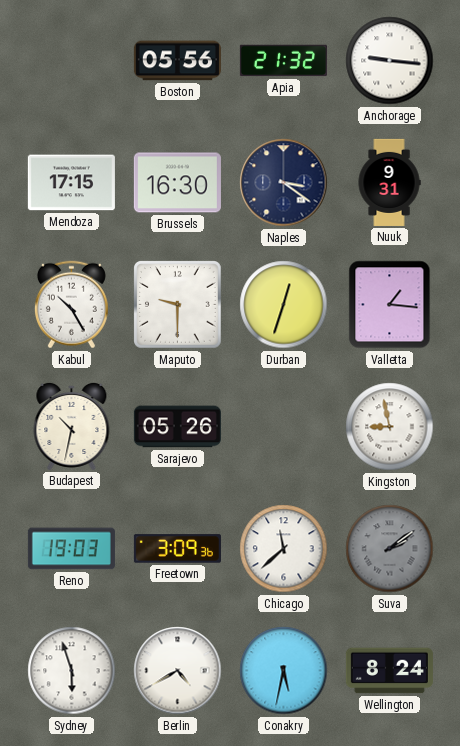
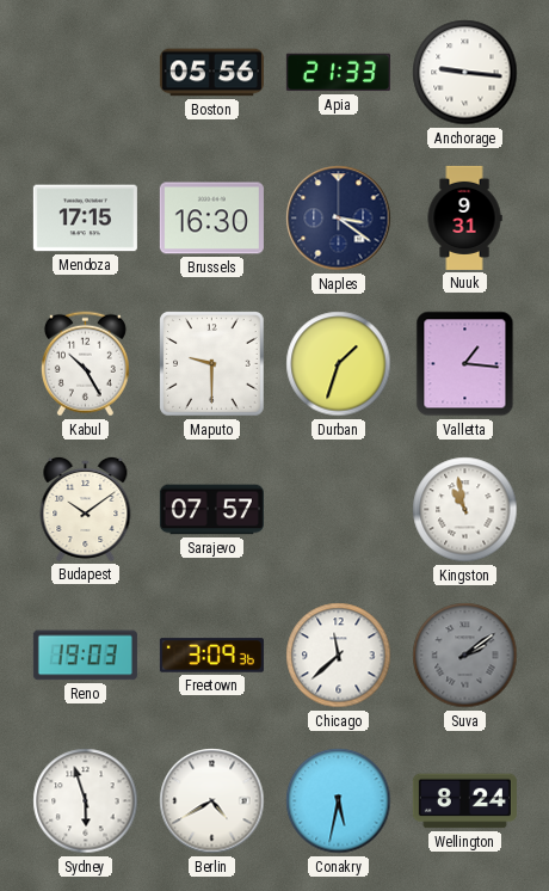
Apia: 21:32 -> 21:33
Durban: 12:33 -> 1:33
Budapest: 10:32 -> 10:09
Sarajevo: 05:26 -> 07:57
Kingston: 8:58 -> 10:58
